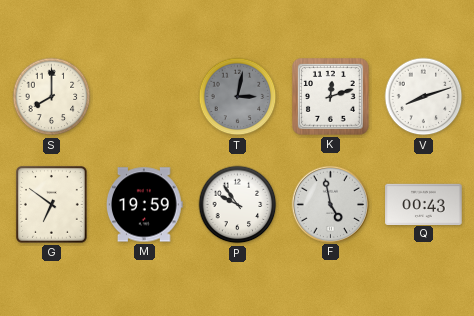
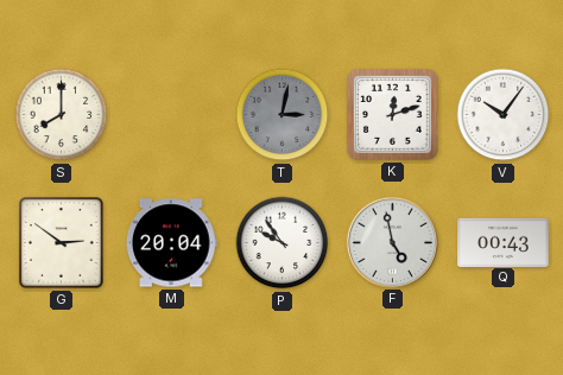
V: 8:12 -> 10:06
G: 6:51 -> 2:51
M: 19:59 -> 20:04
